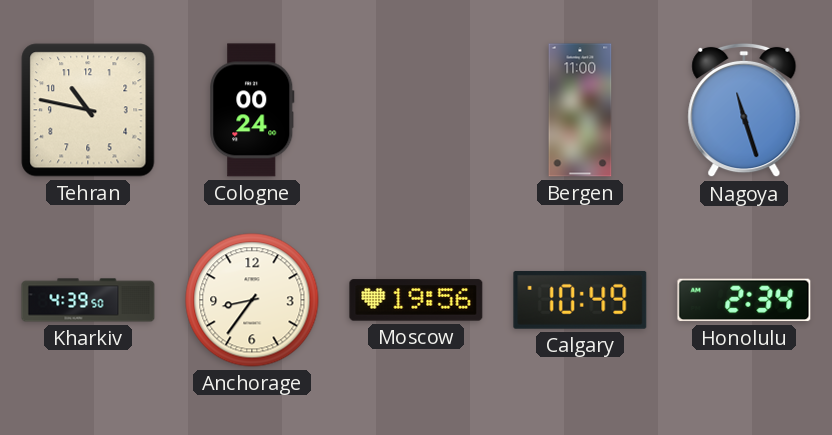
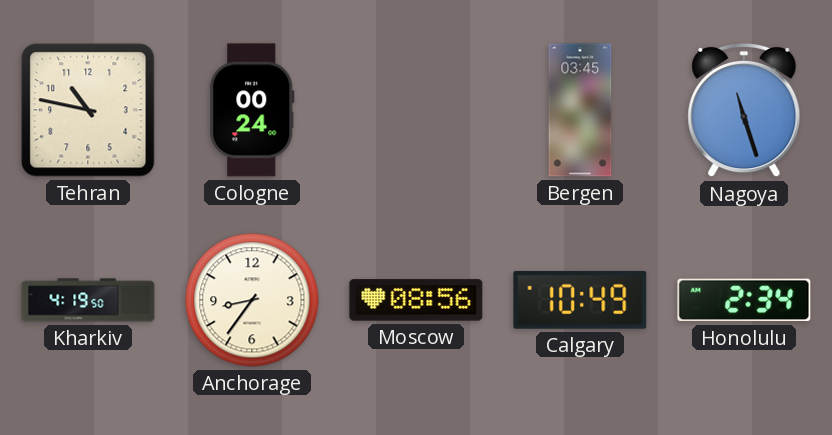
Bergen: 11:00 -> 03:45
Kharkiv: 4:39 -> 4:19
Moscow: 19:56 -> 08:56
